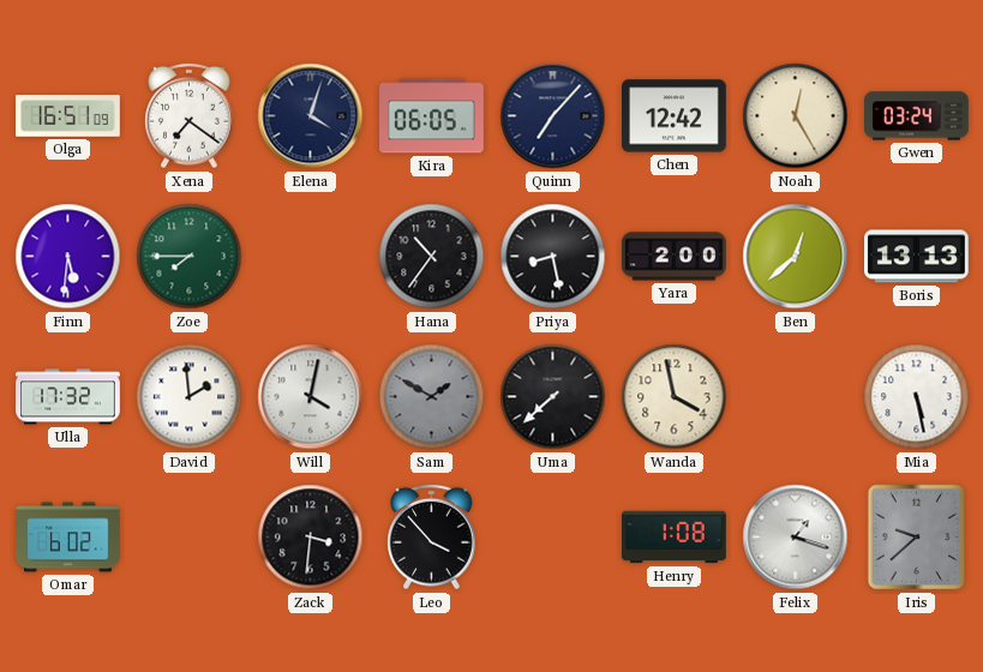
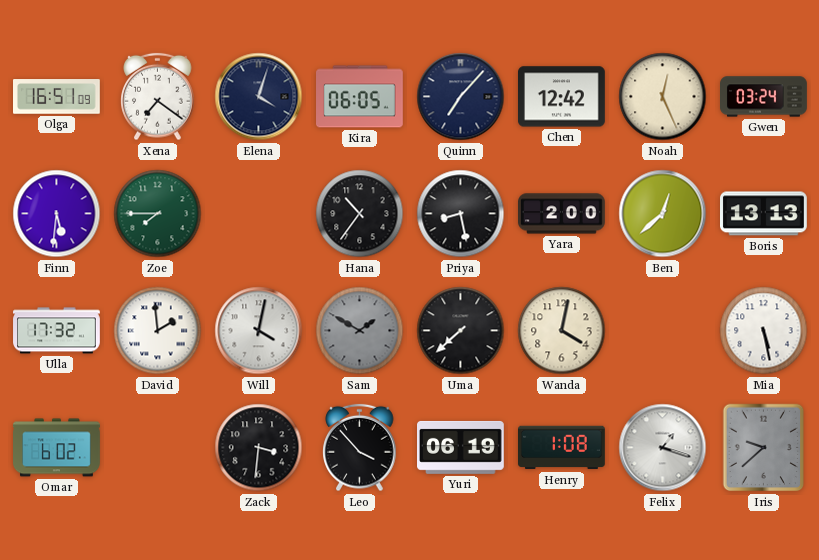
Noah: 12:25 -> 12:26
Wanda: 3:58 -> 4:02
Yuri: none -> 06:19
